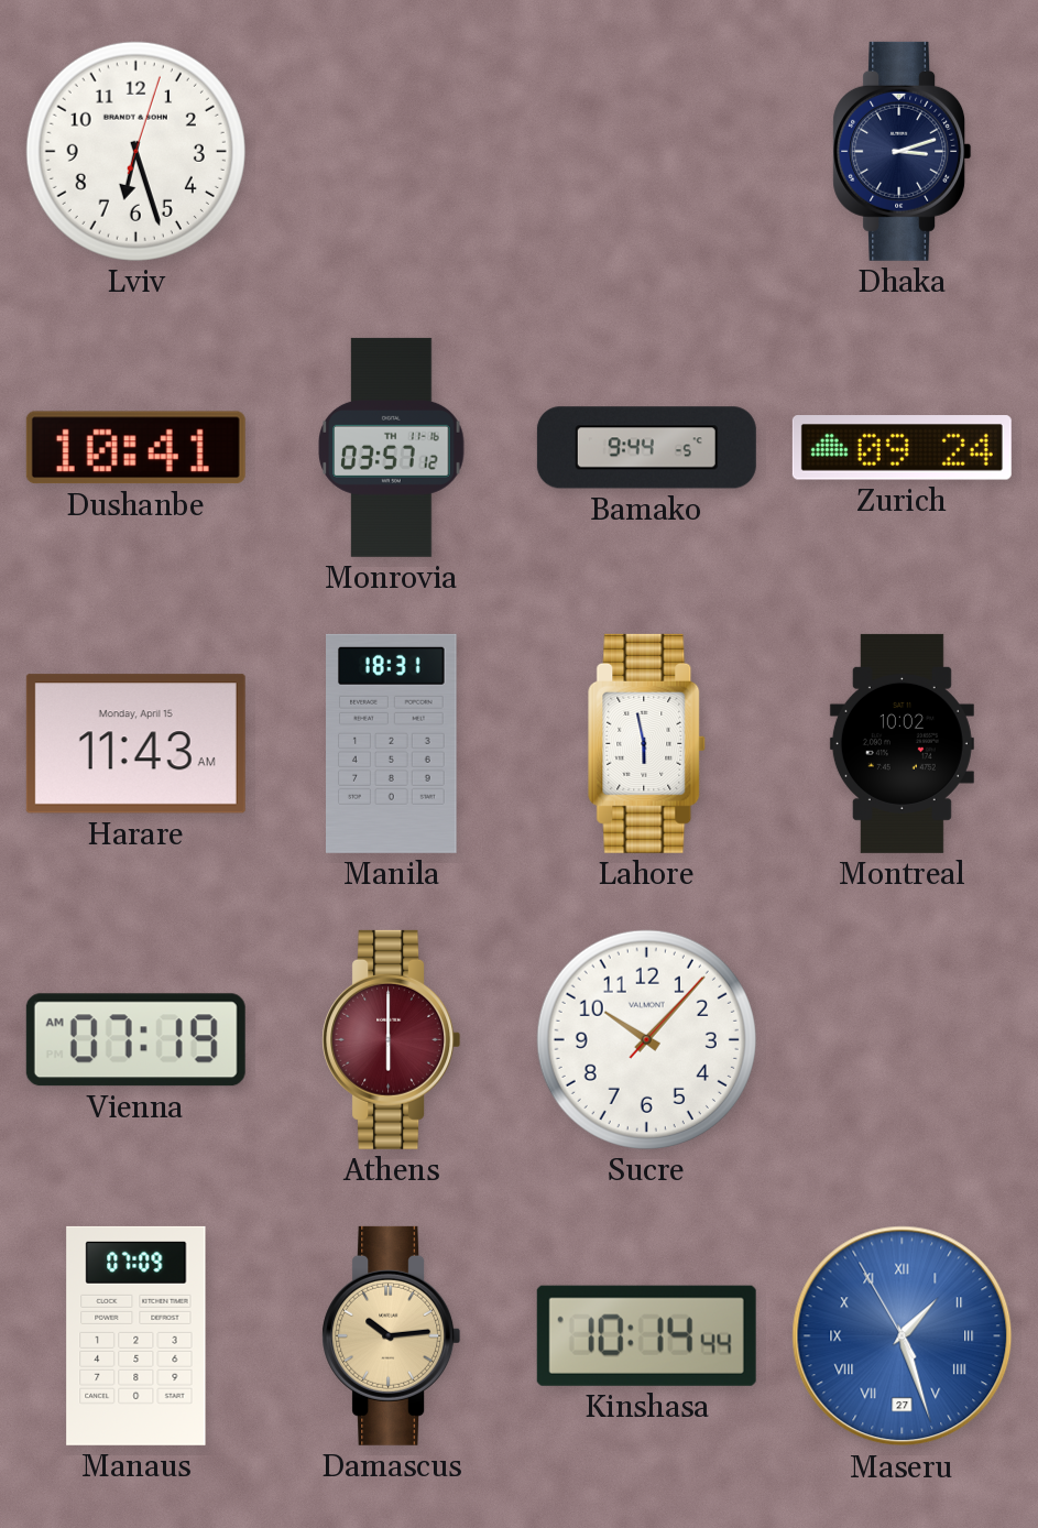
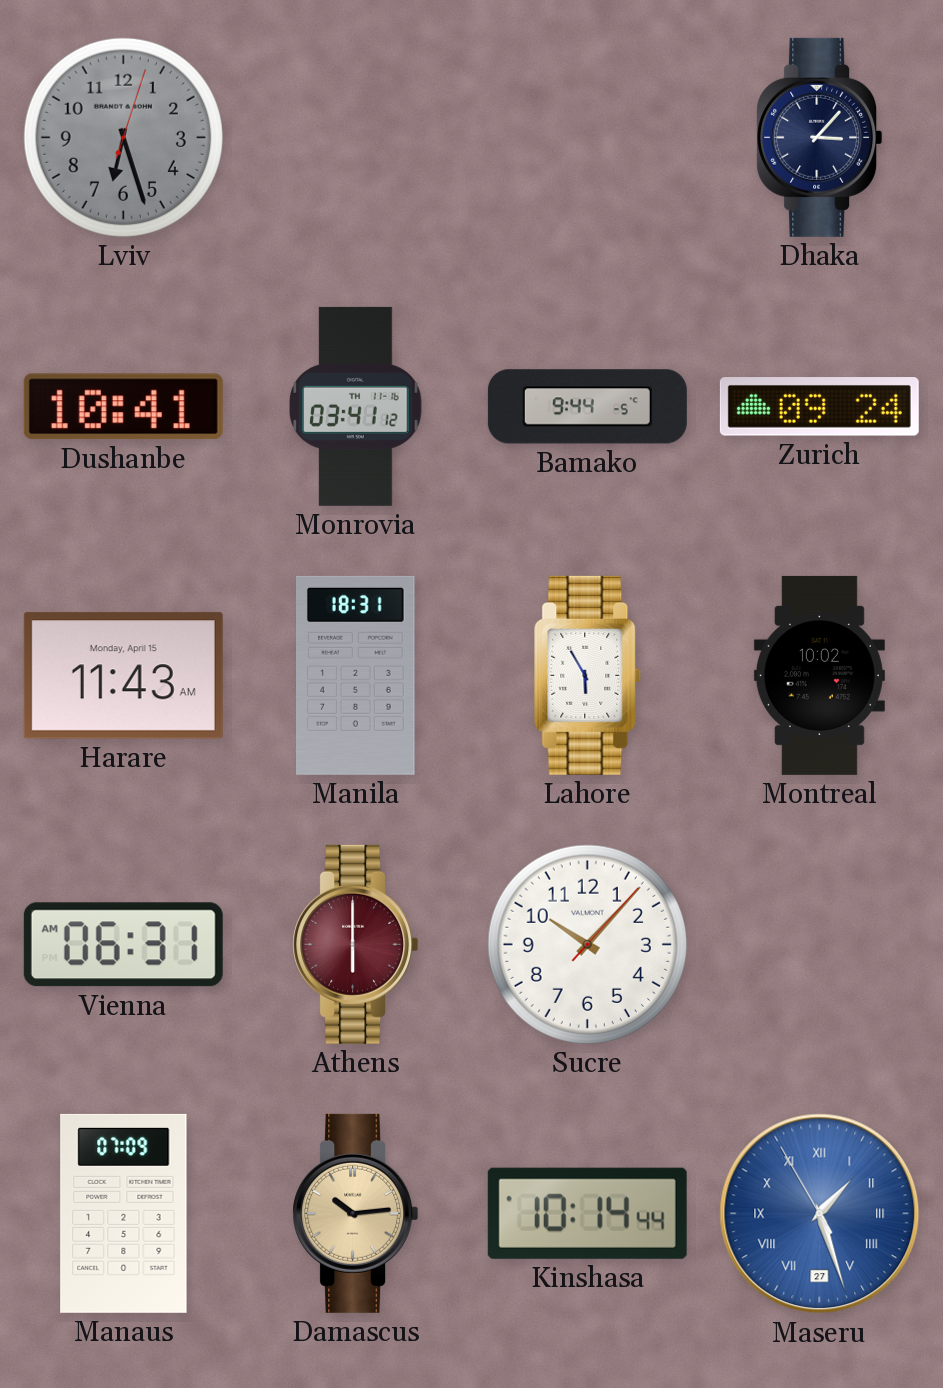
Lviv dial: white -> grey
Dhaka: 3:12 -> 3:07
Monrovia: 03:57 -> 03:41
Lahore: 5:58 -> 5:55
Vienna: 07:19 -> 06:31
